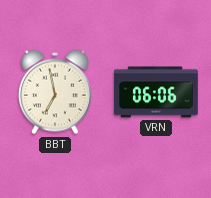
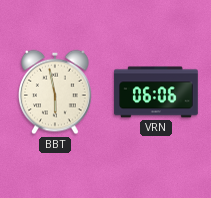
BBT: 6:58 -> 5:58
